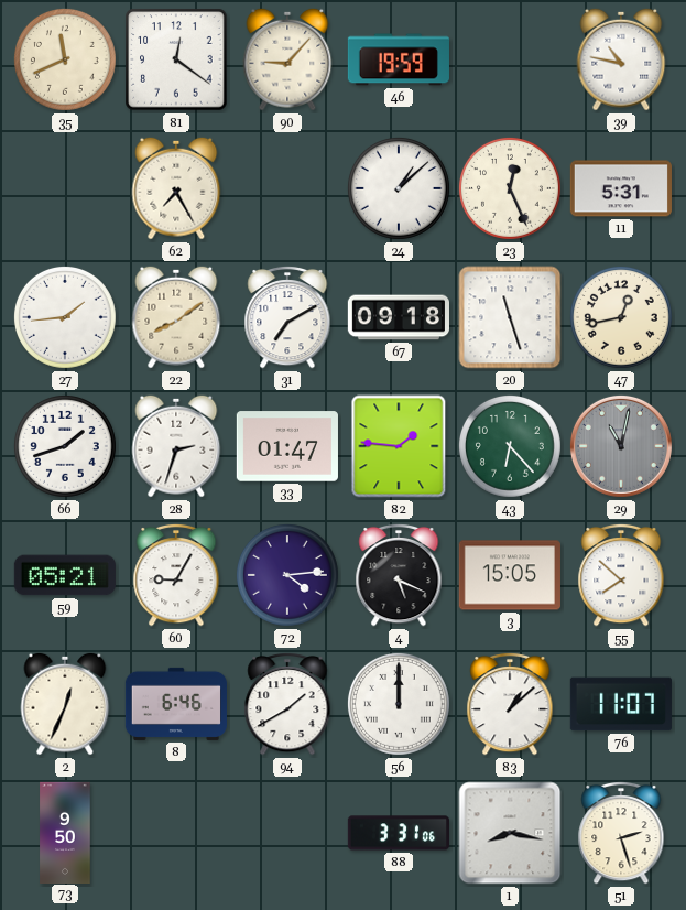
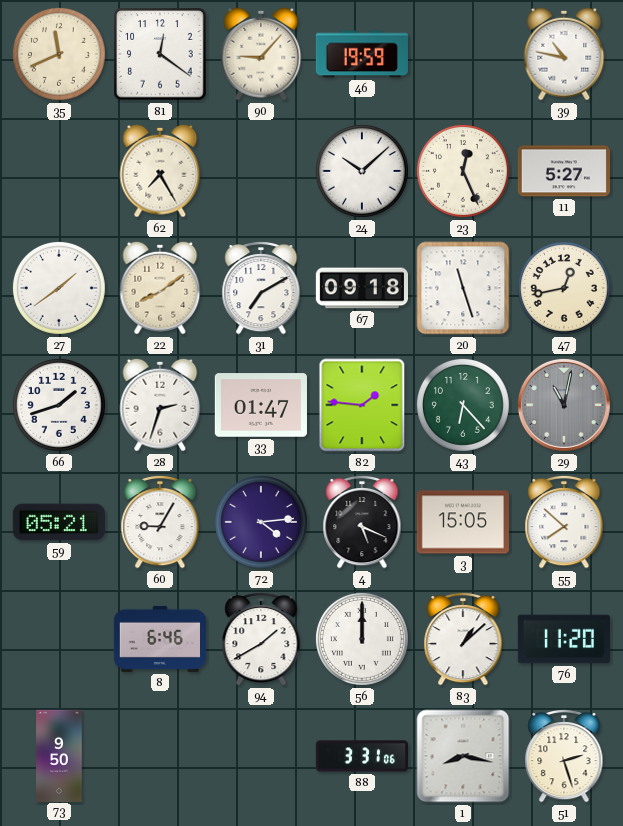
24: 1:08 -> 10:08
11: 5:31 -> 5:27
27: 1:44 -> 1:39
2: 12:34 -> none
76: 11:07 -> 11:20
